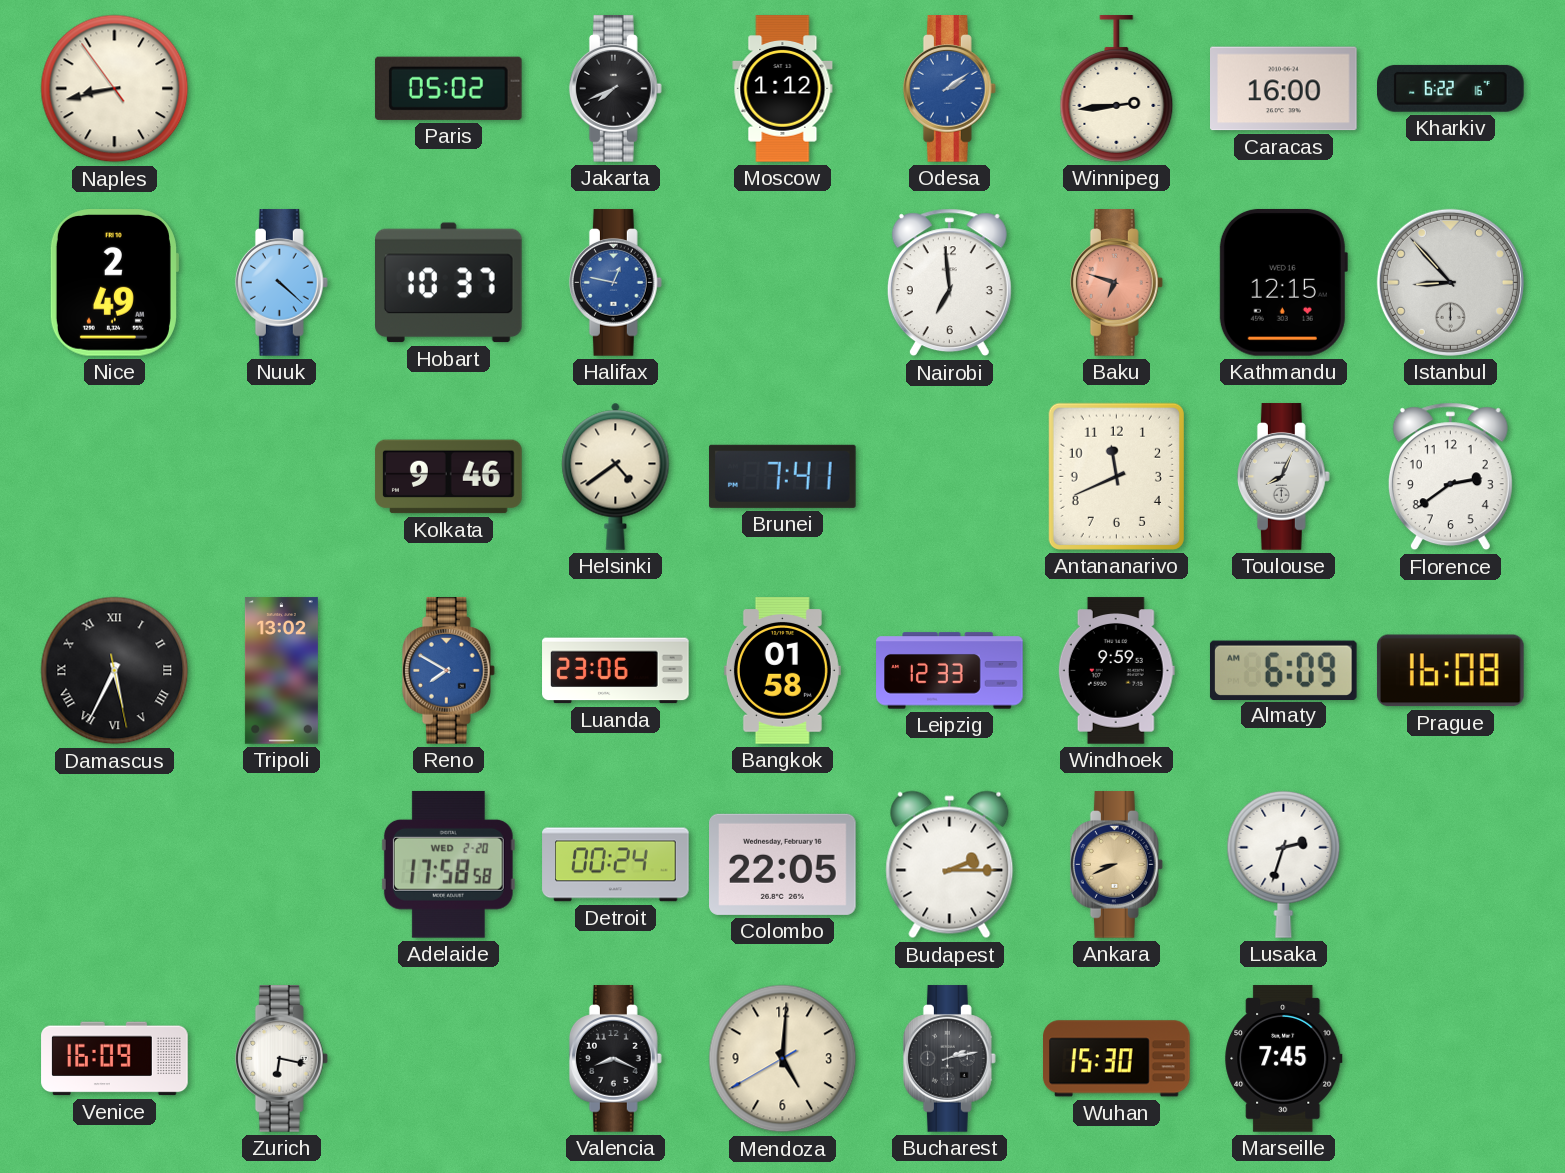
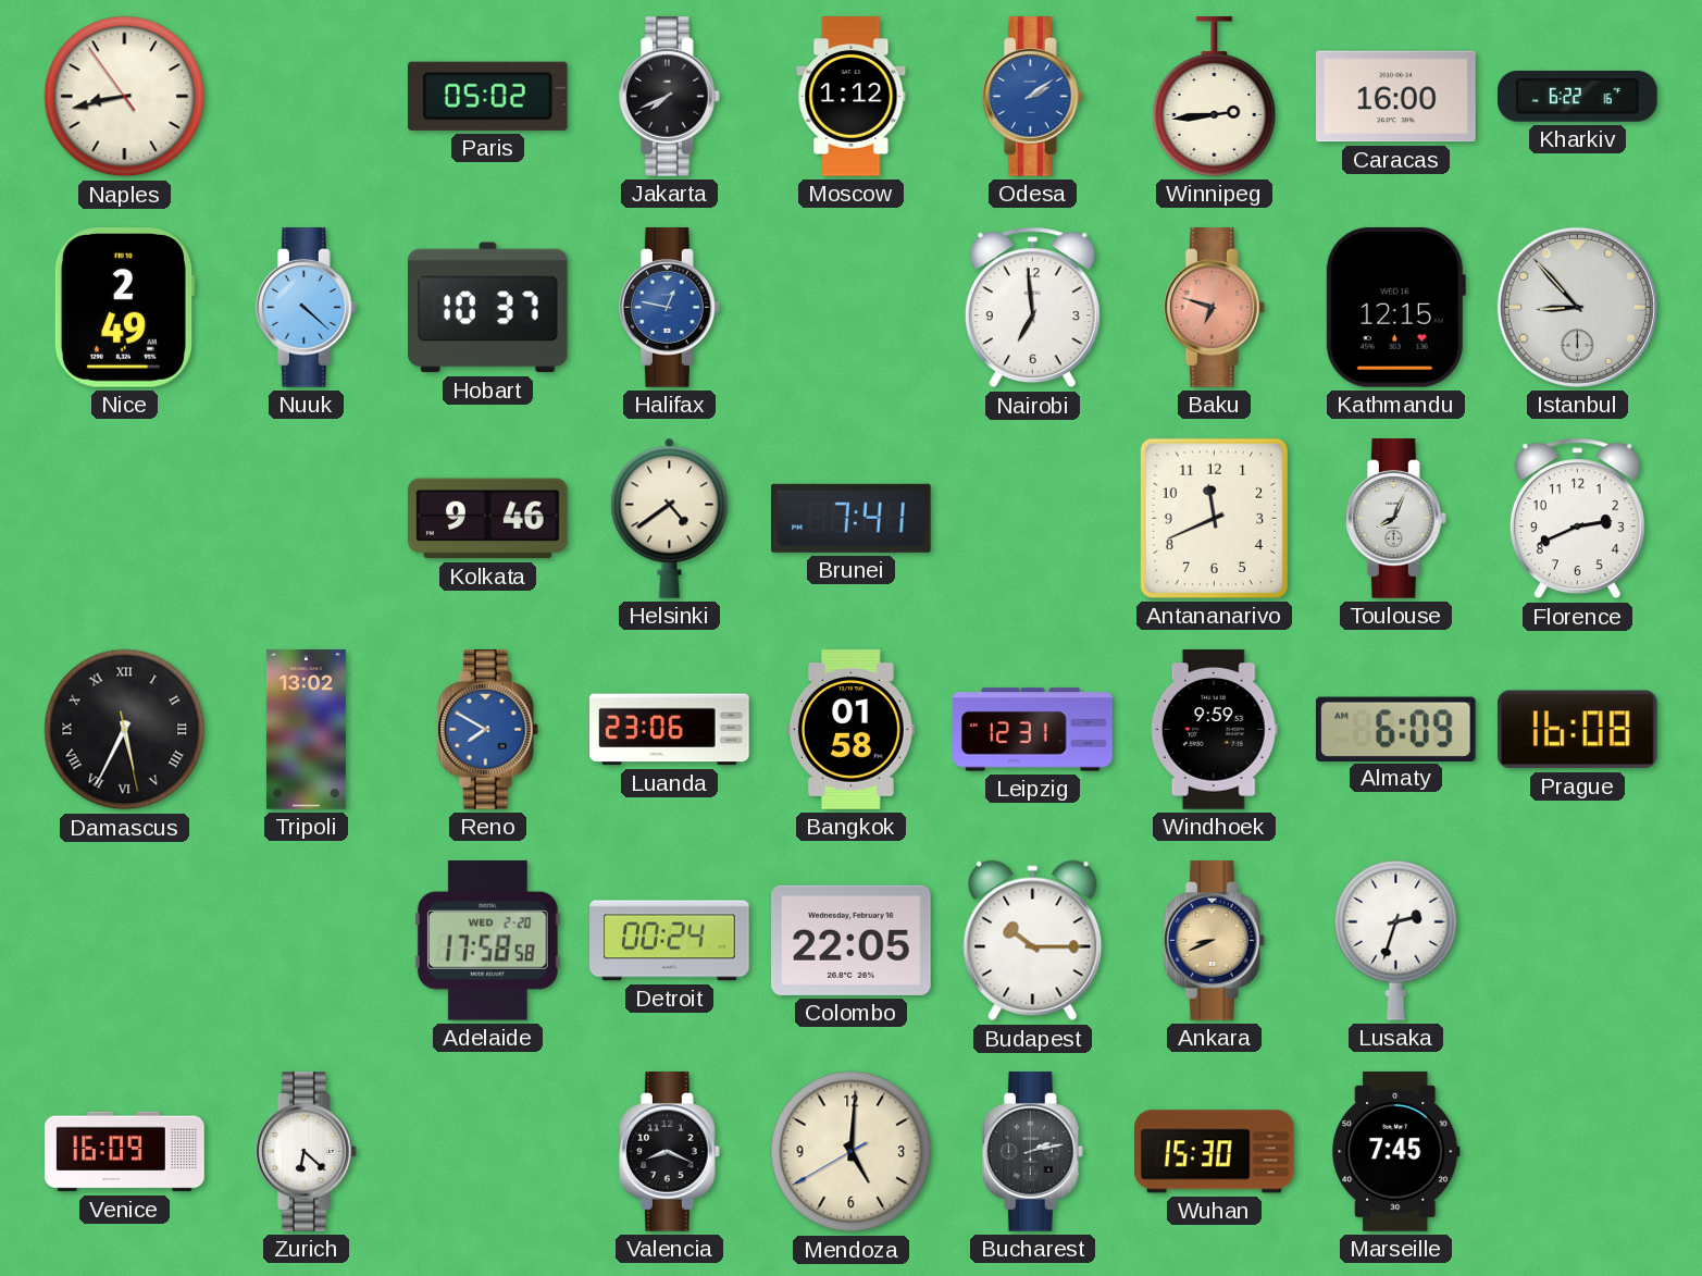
Florence: 2:39 -> 2:41
Leipzig: 12:33 -> 12:31
Budapest: 2:15 -> 10:15
Zurich: 6:17 -> 6:22
